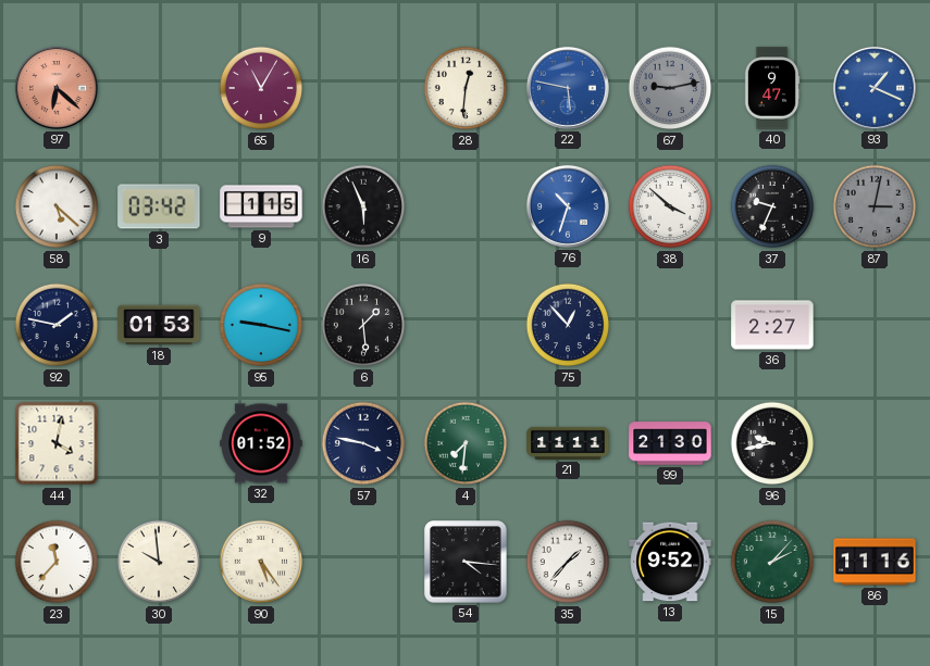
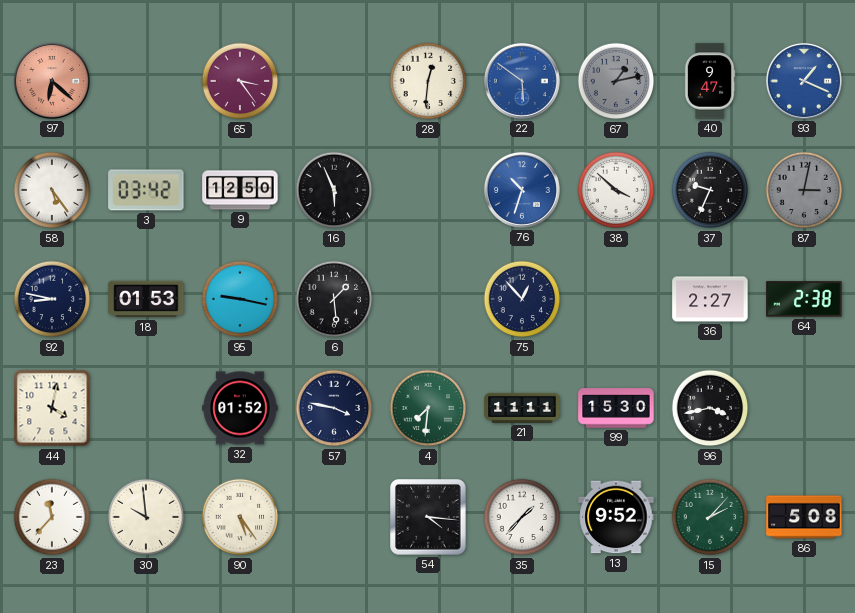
65: 11:05 -> 3:24
22: 5:47 -> 5:51
67: 9:13 -> 1:13
58: 5:22 -> 5:24
9: 1:15 -> 12:50
92: 1:47 -> 8:47
64: none -> 2:38
99: 21:30 -> 15:30
96: 9:43 -> 3:43
86: 11:16 -> 5:08
